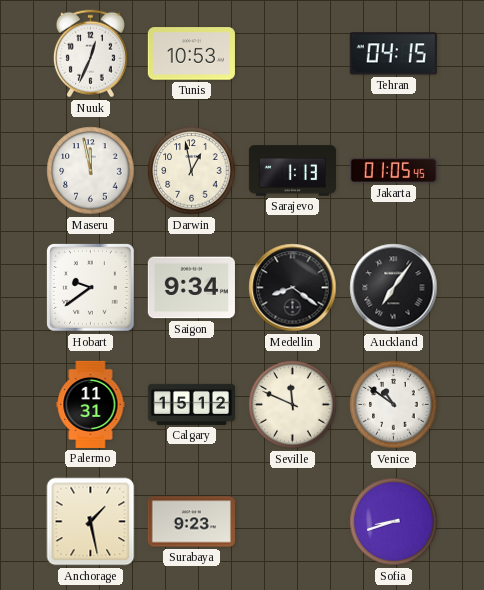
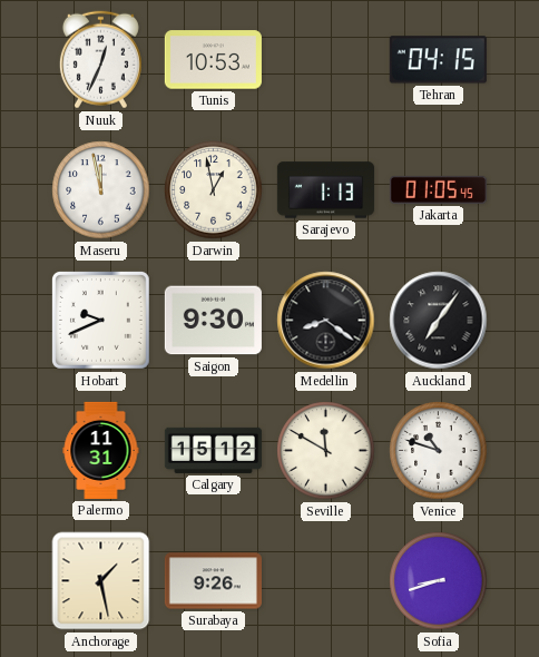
Hobart: 9:39 -> 9:41
Saigon: 9:34 -> 9:30
Seville: 11:49 -> 11:50
Venice: 10:51 -> 10:48
Surabaya: 9:23 -> 9:26
